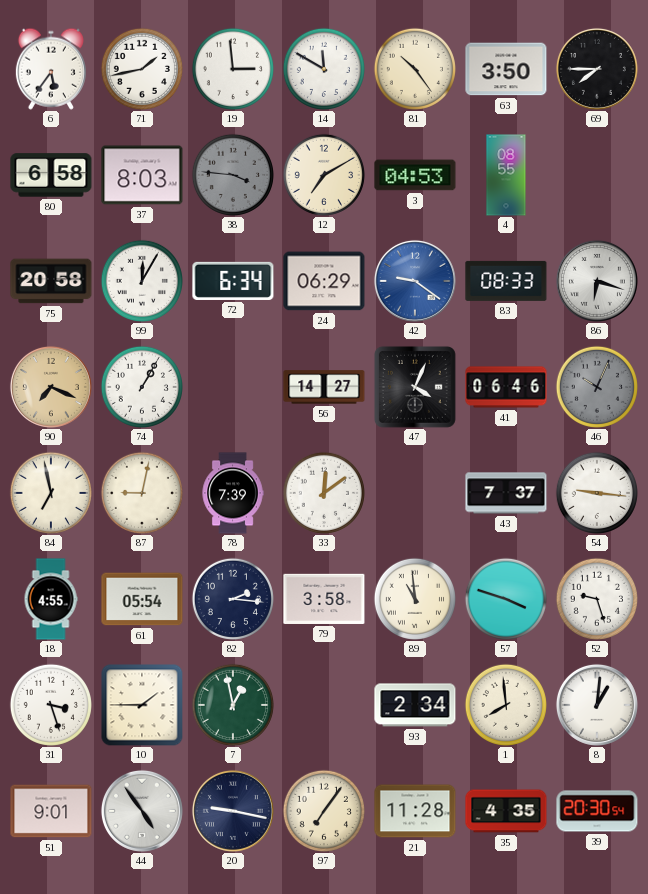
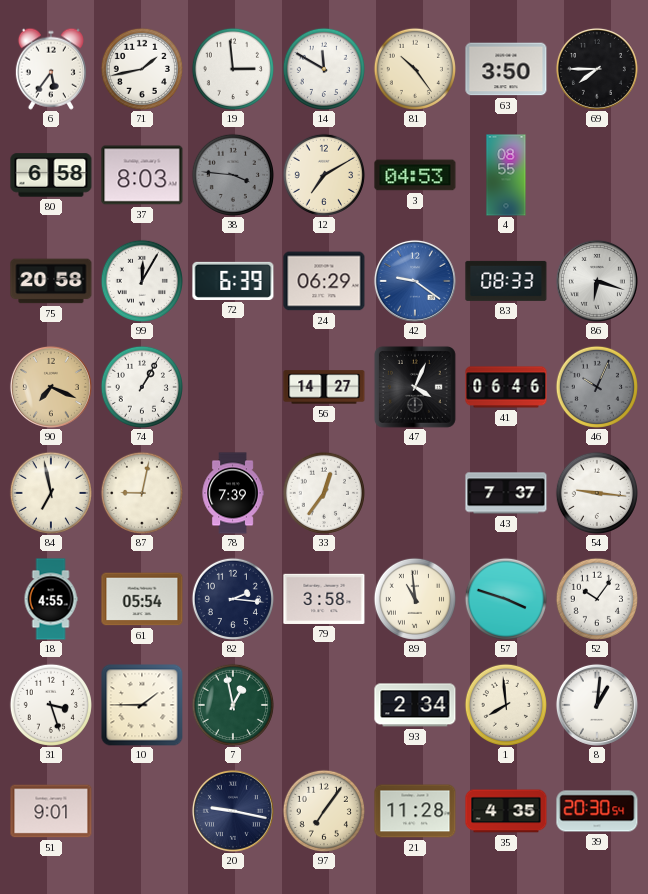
72: 6:34 -> 6:39
33: 12:09 -> 12:36
52: 9:27 -> 10:06
44: 4:54 -> none
